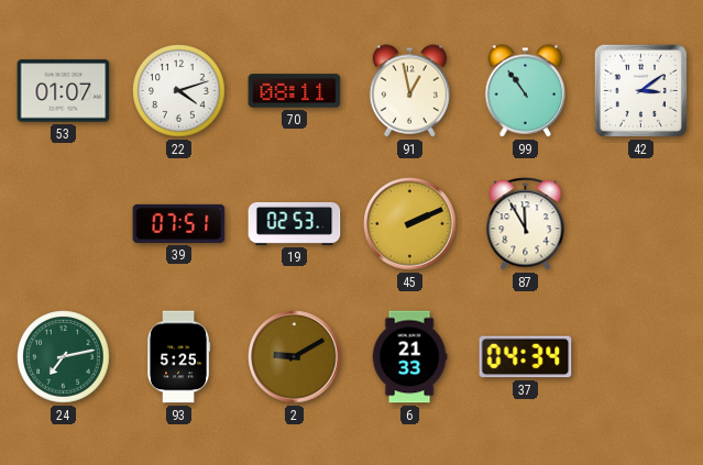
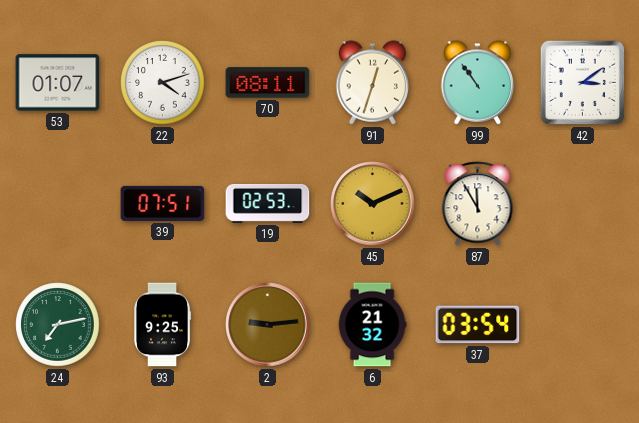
91: 12:58 -> 12:33
45: 2:11 -> 10:11
93: 5:25 -> 9:25
2: 9:10 -> 9:14
6: 21:33 -> 21:32
37: 04:34 -> 03:54
